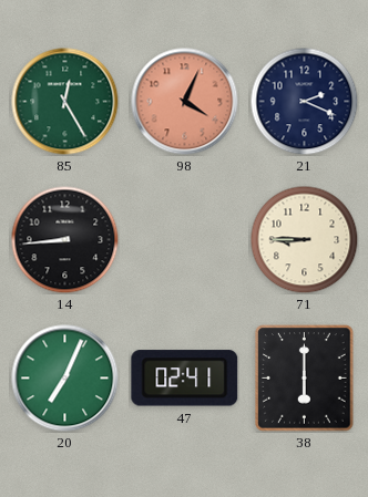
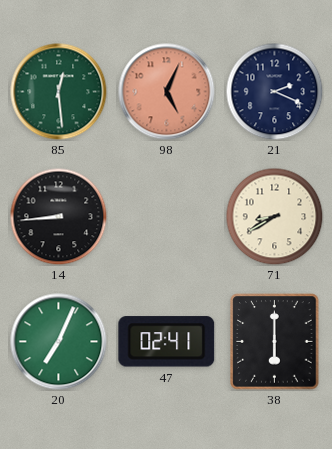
85: 12:25 -> 12:29
98: 4:04 -> 5:04
71: 8:45 -> 8:40
